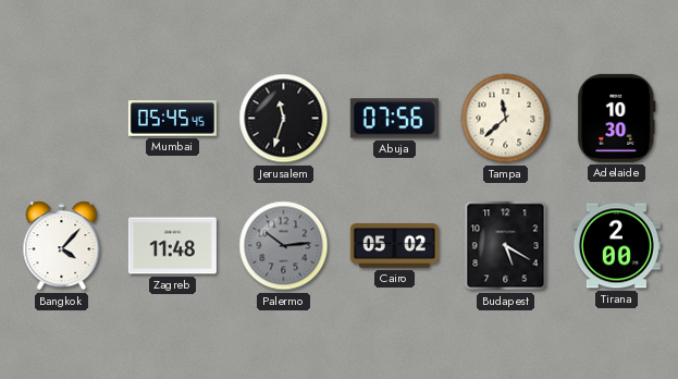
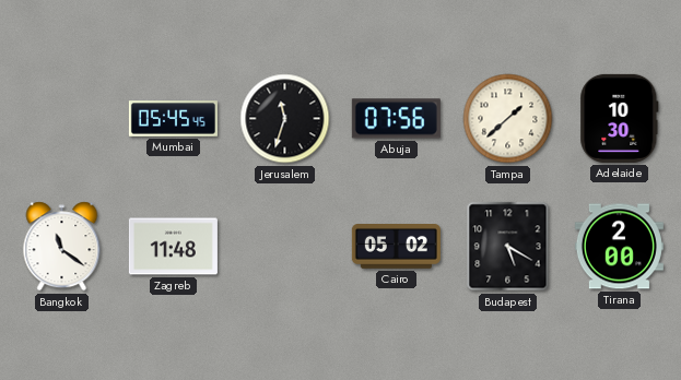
Tampa: 11:38 -> 1:38
Bangkok: 4:07 -> 11:21
Palermo: 10:14 -> none
